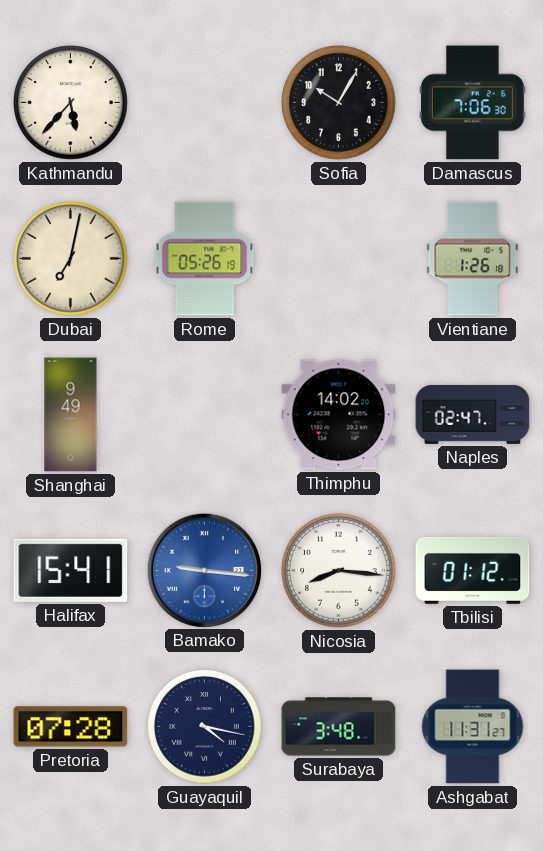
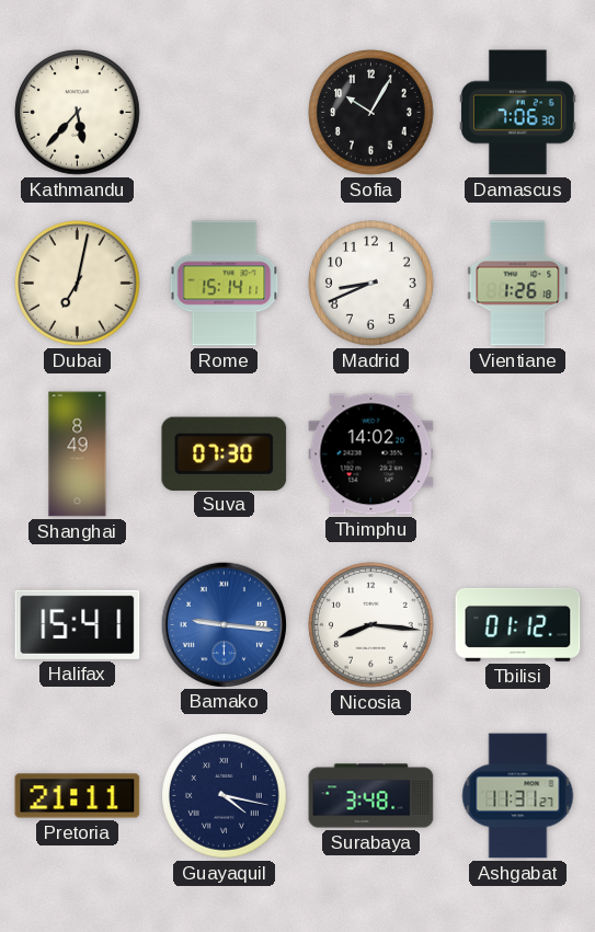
Rome: 05:26 -> 15:14
Madrid: none -> 8:41
Shanghai: 9:49 -> 8:49
Suva: none -> 07:30
Naples: 02:47 -> none
Pretoria: 07:28 -> 21:11
